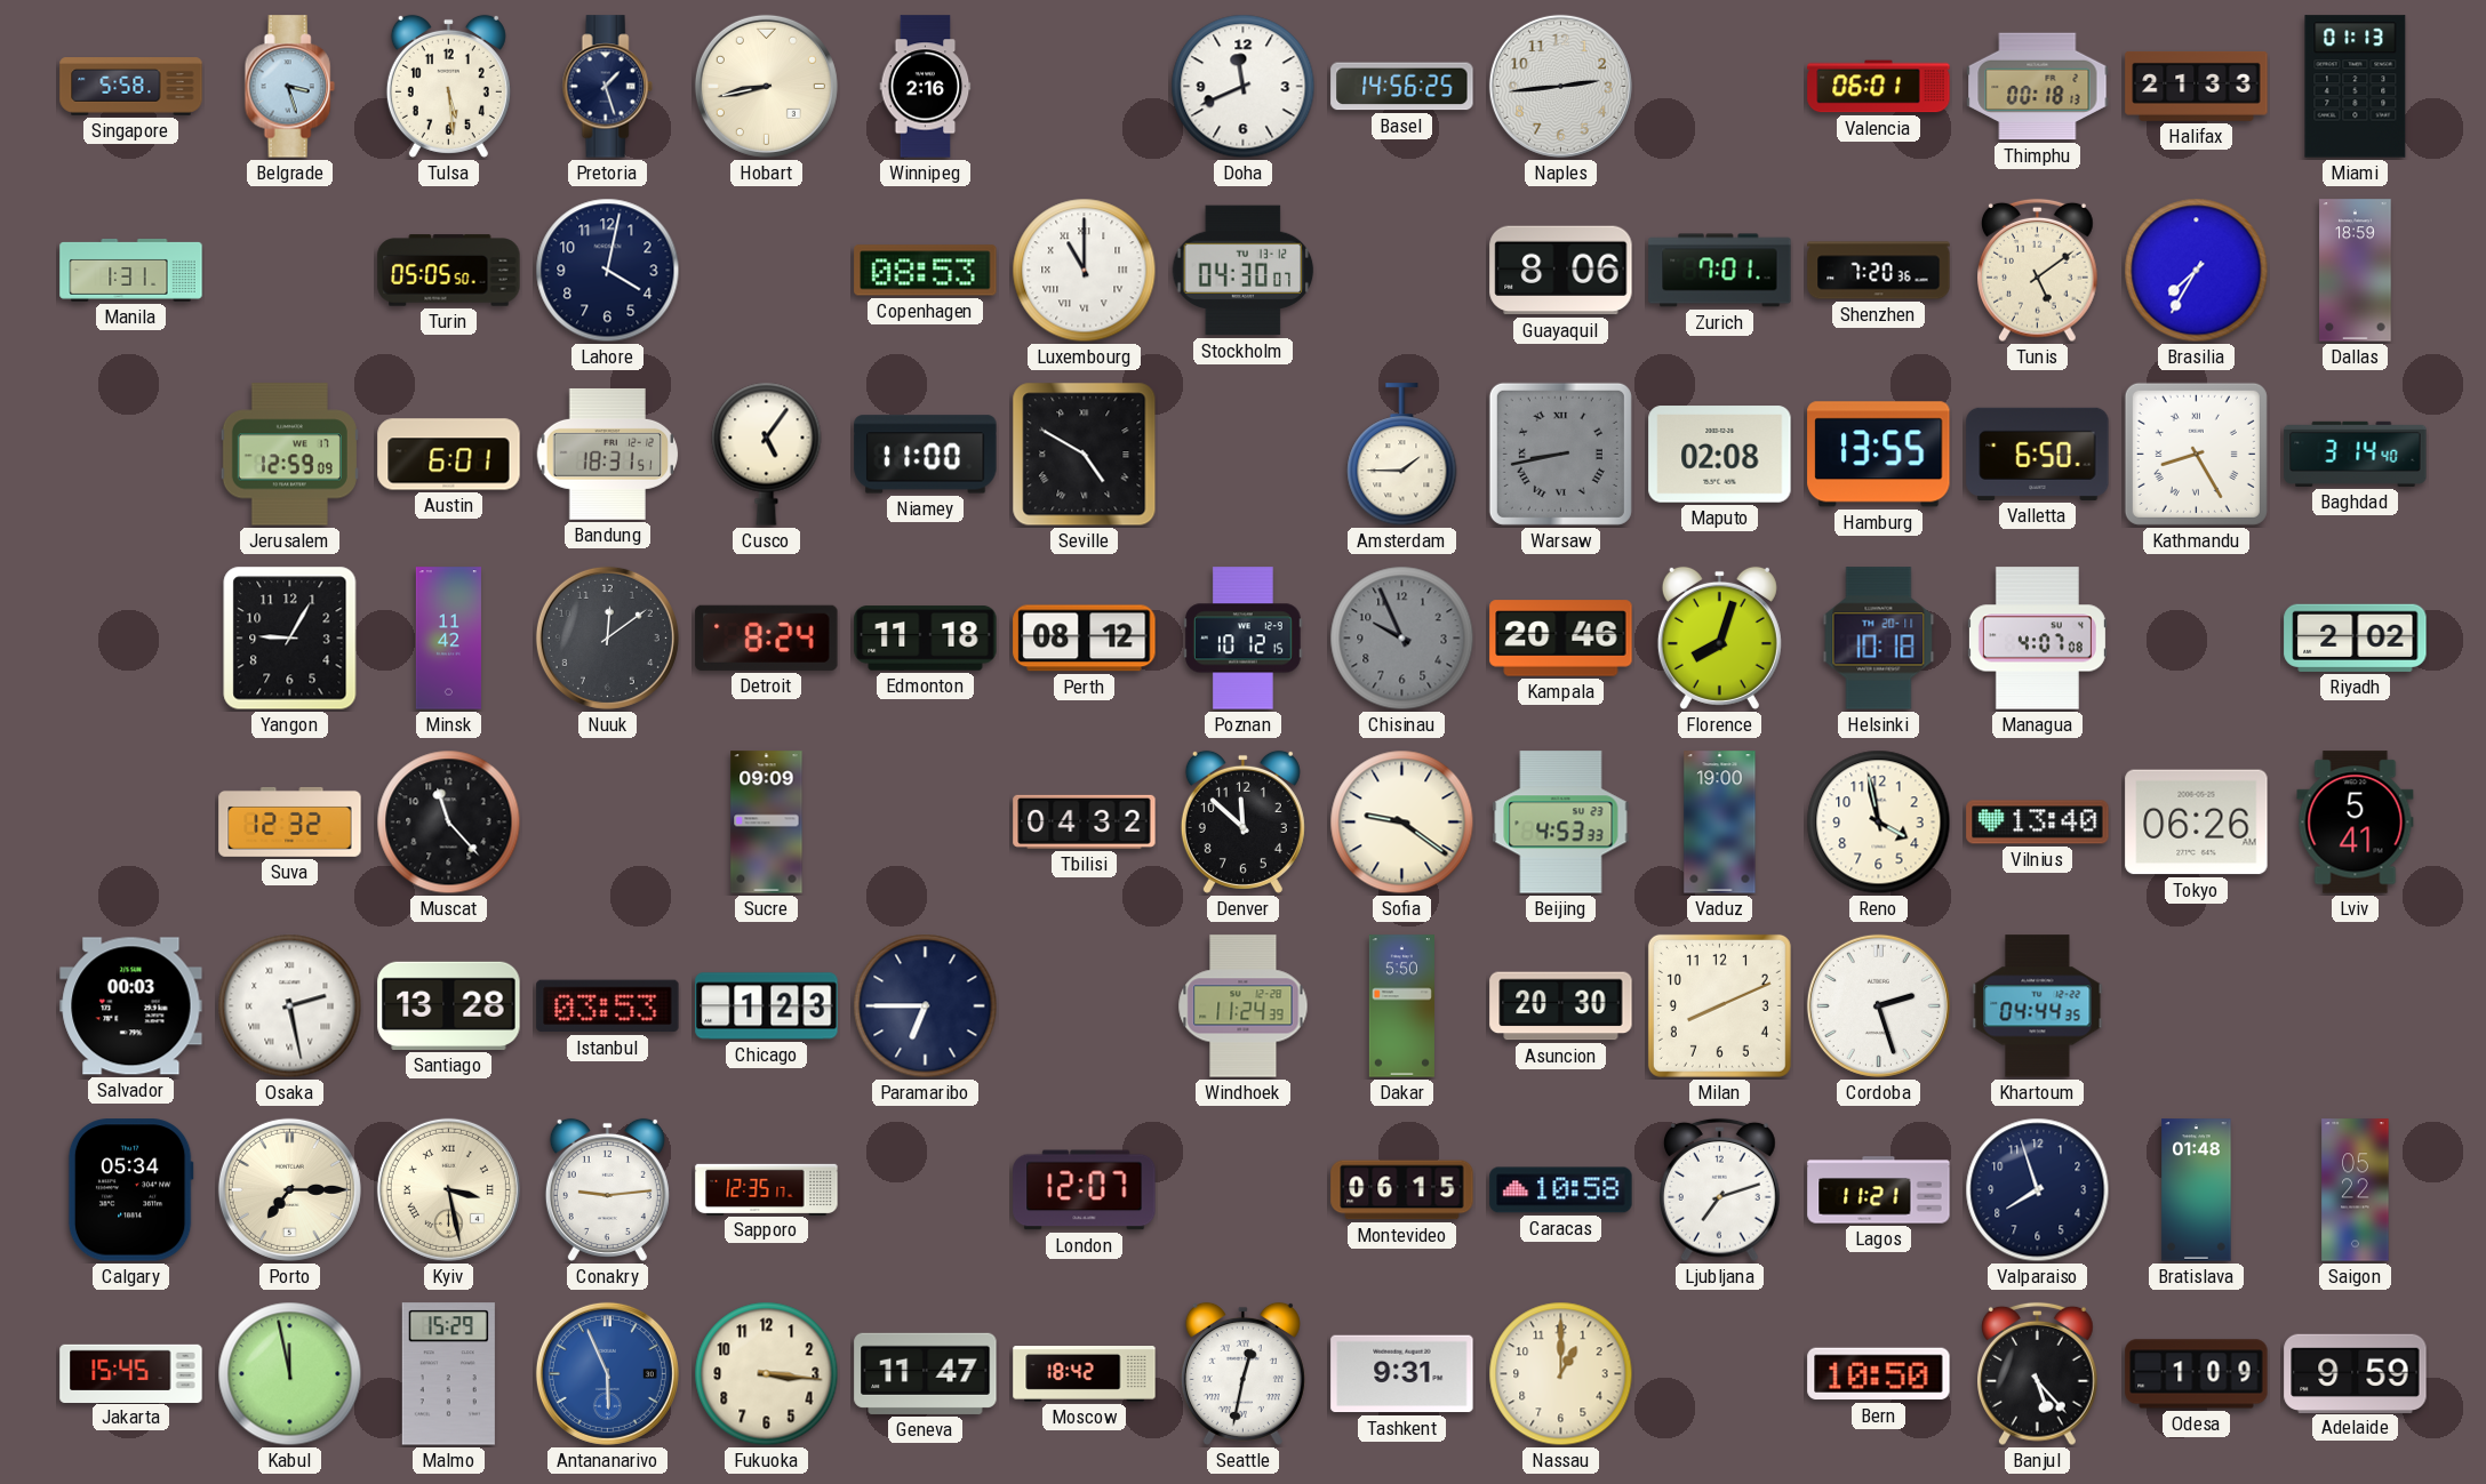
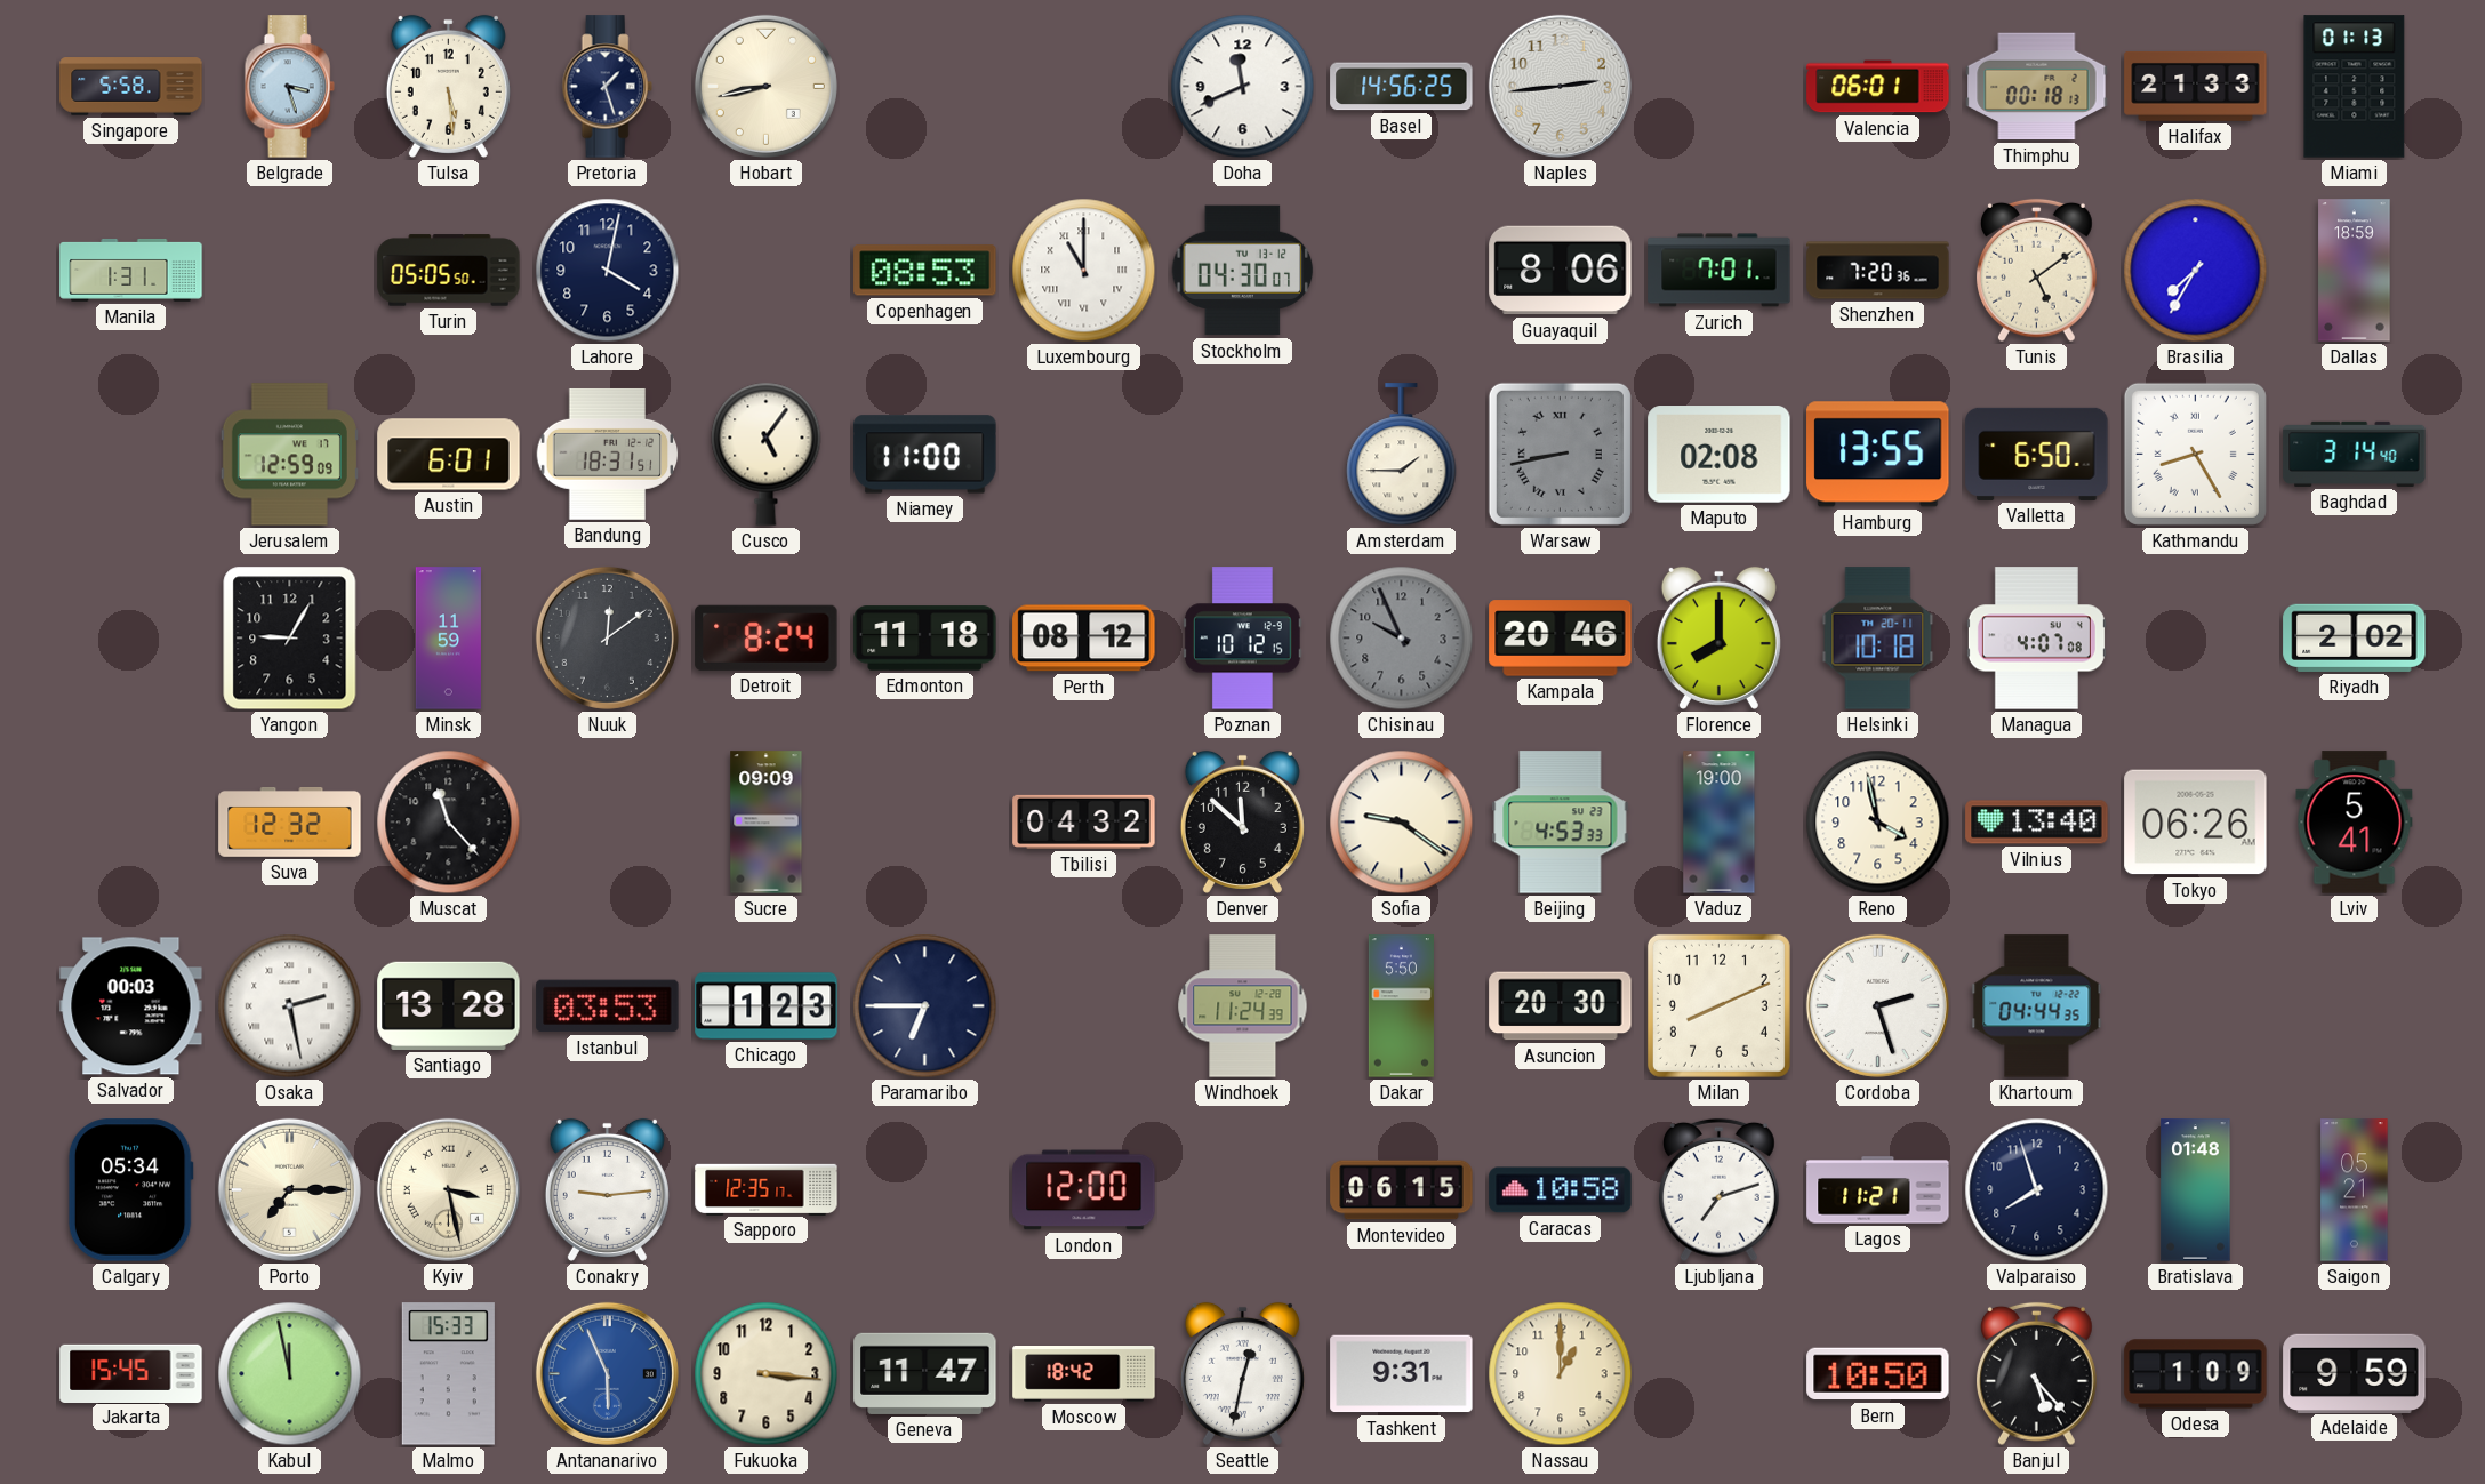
Winnipeg: 2:16 -> none
Seville: 4:50 -> none
Minsk: 11:42 -> 11:59
Florence: 8:03 -> 8:00
London: 12:07 -> 12:00
Saigon: 05:22 -> 05:21
Malmo: 15:29 -> 15:33
